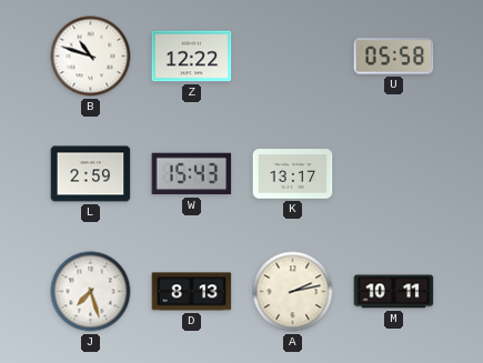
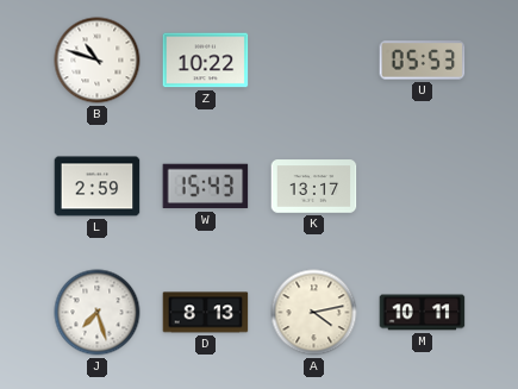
Z: 12:22 -> 10:22
U: 05:58 -> 05:53
A: 2:13 -> 4:13
